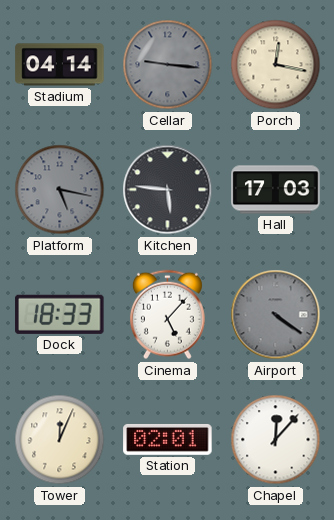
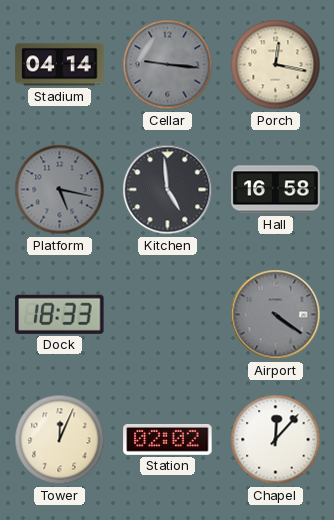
Kitchen: 5:46 -> 4:59
Hall: 17:03 -> 16:58
Cinema: 5:07 -> none
Station: 02:01 -> 02:02
